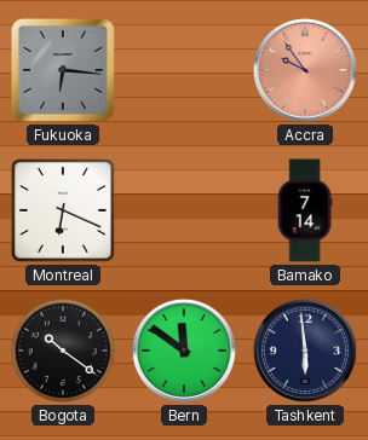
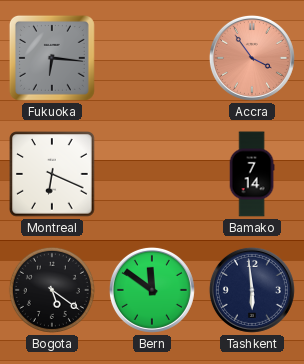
Accra: 9:54 -> 3:54
Bogota: 10:21 -> 5:21
